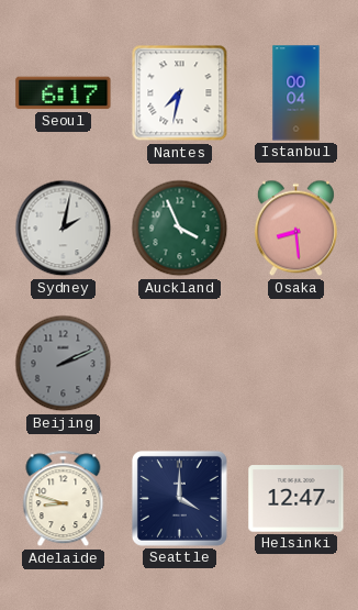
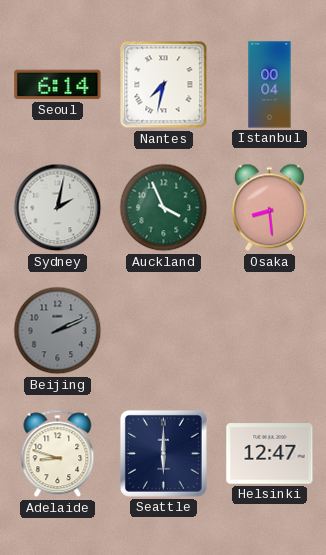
Seoul: 6:17 -> 6:14
Seattle: 4:00 -> 6:00
